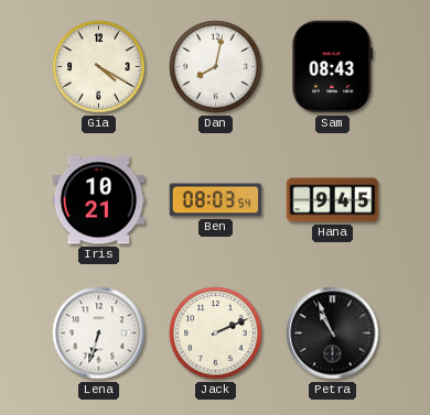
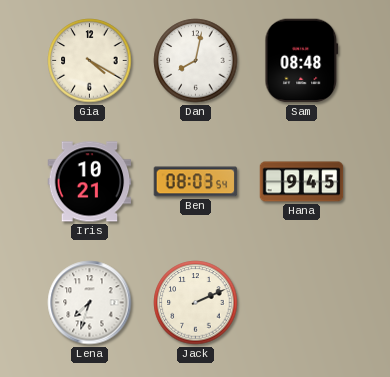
Sam: 08:43 -> 08:48
Lena: 6:33 -> 7:33
Petra: 10:56 -> none
